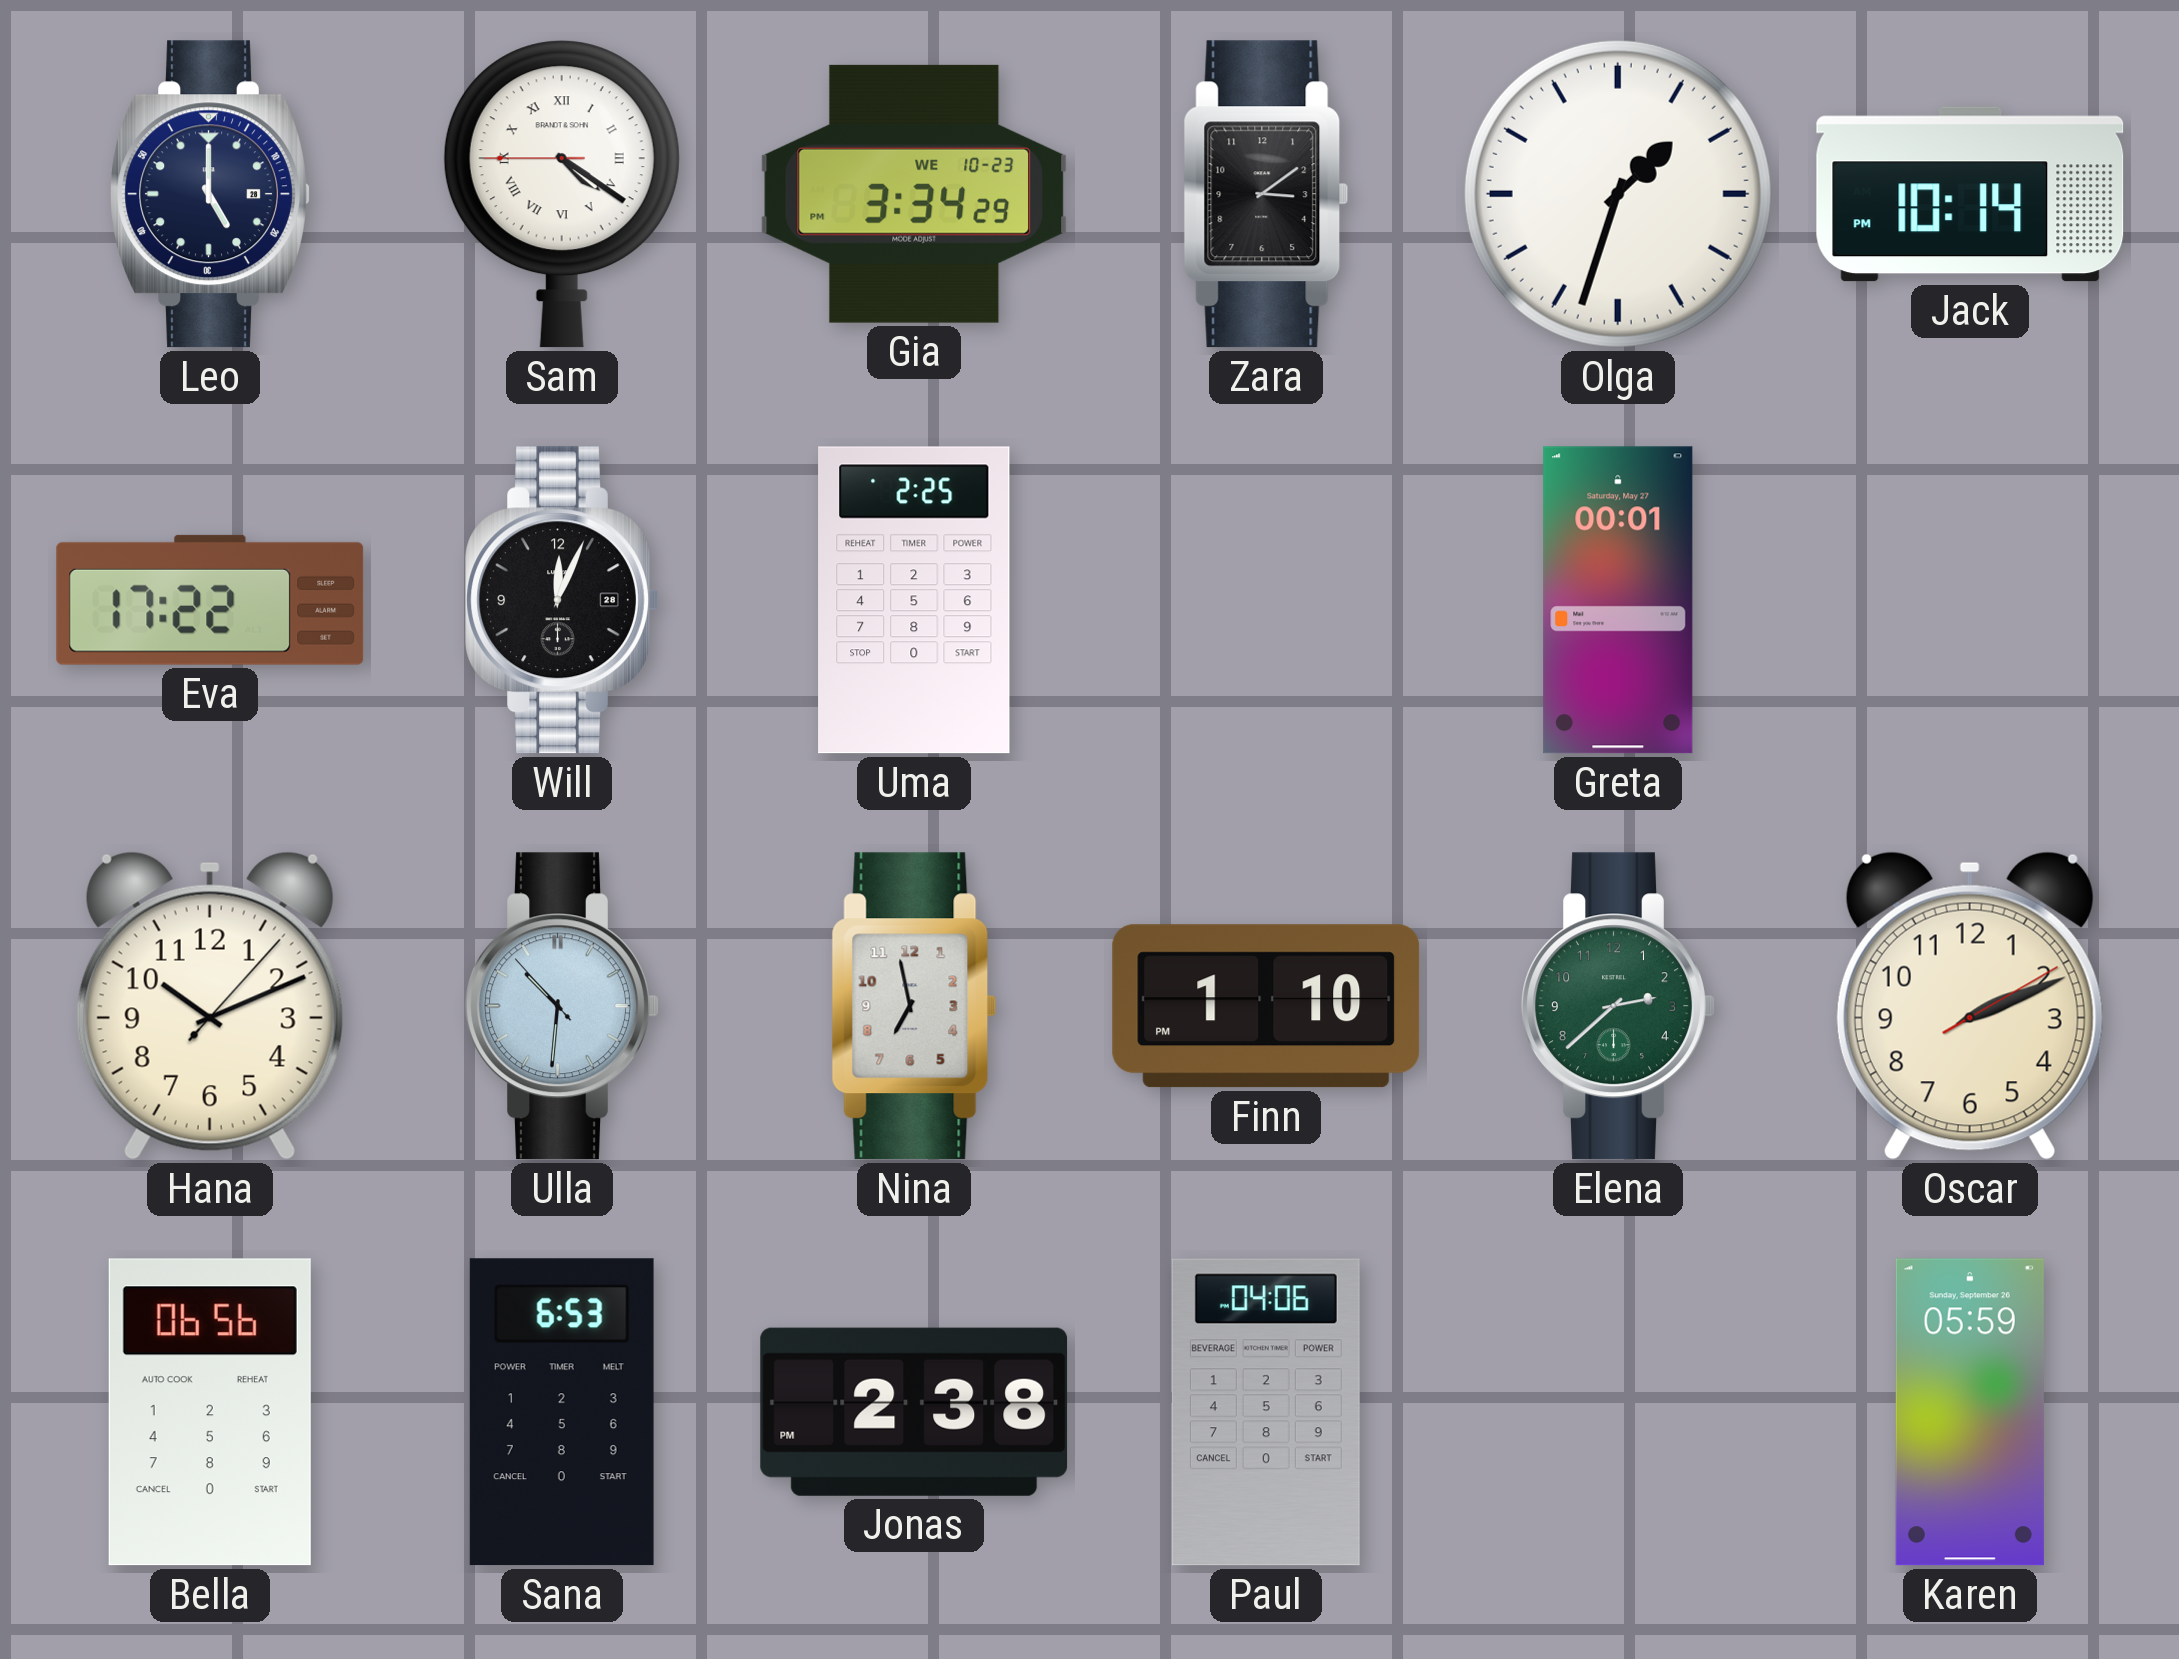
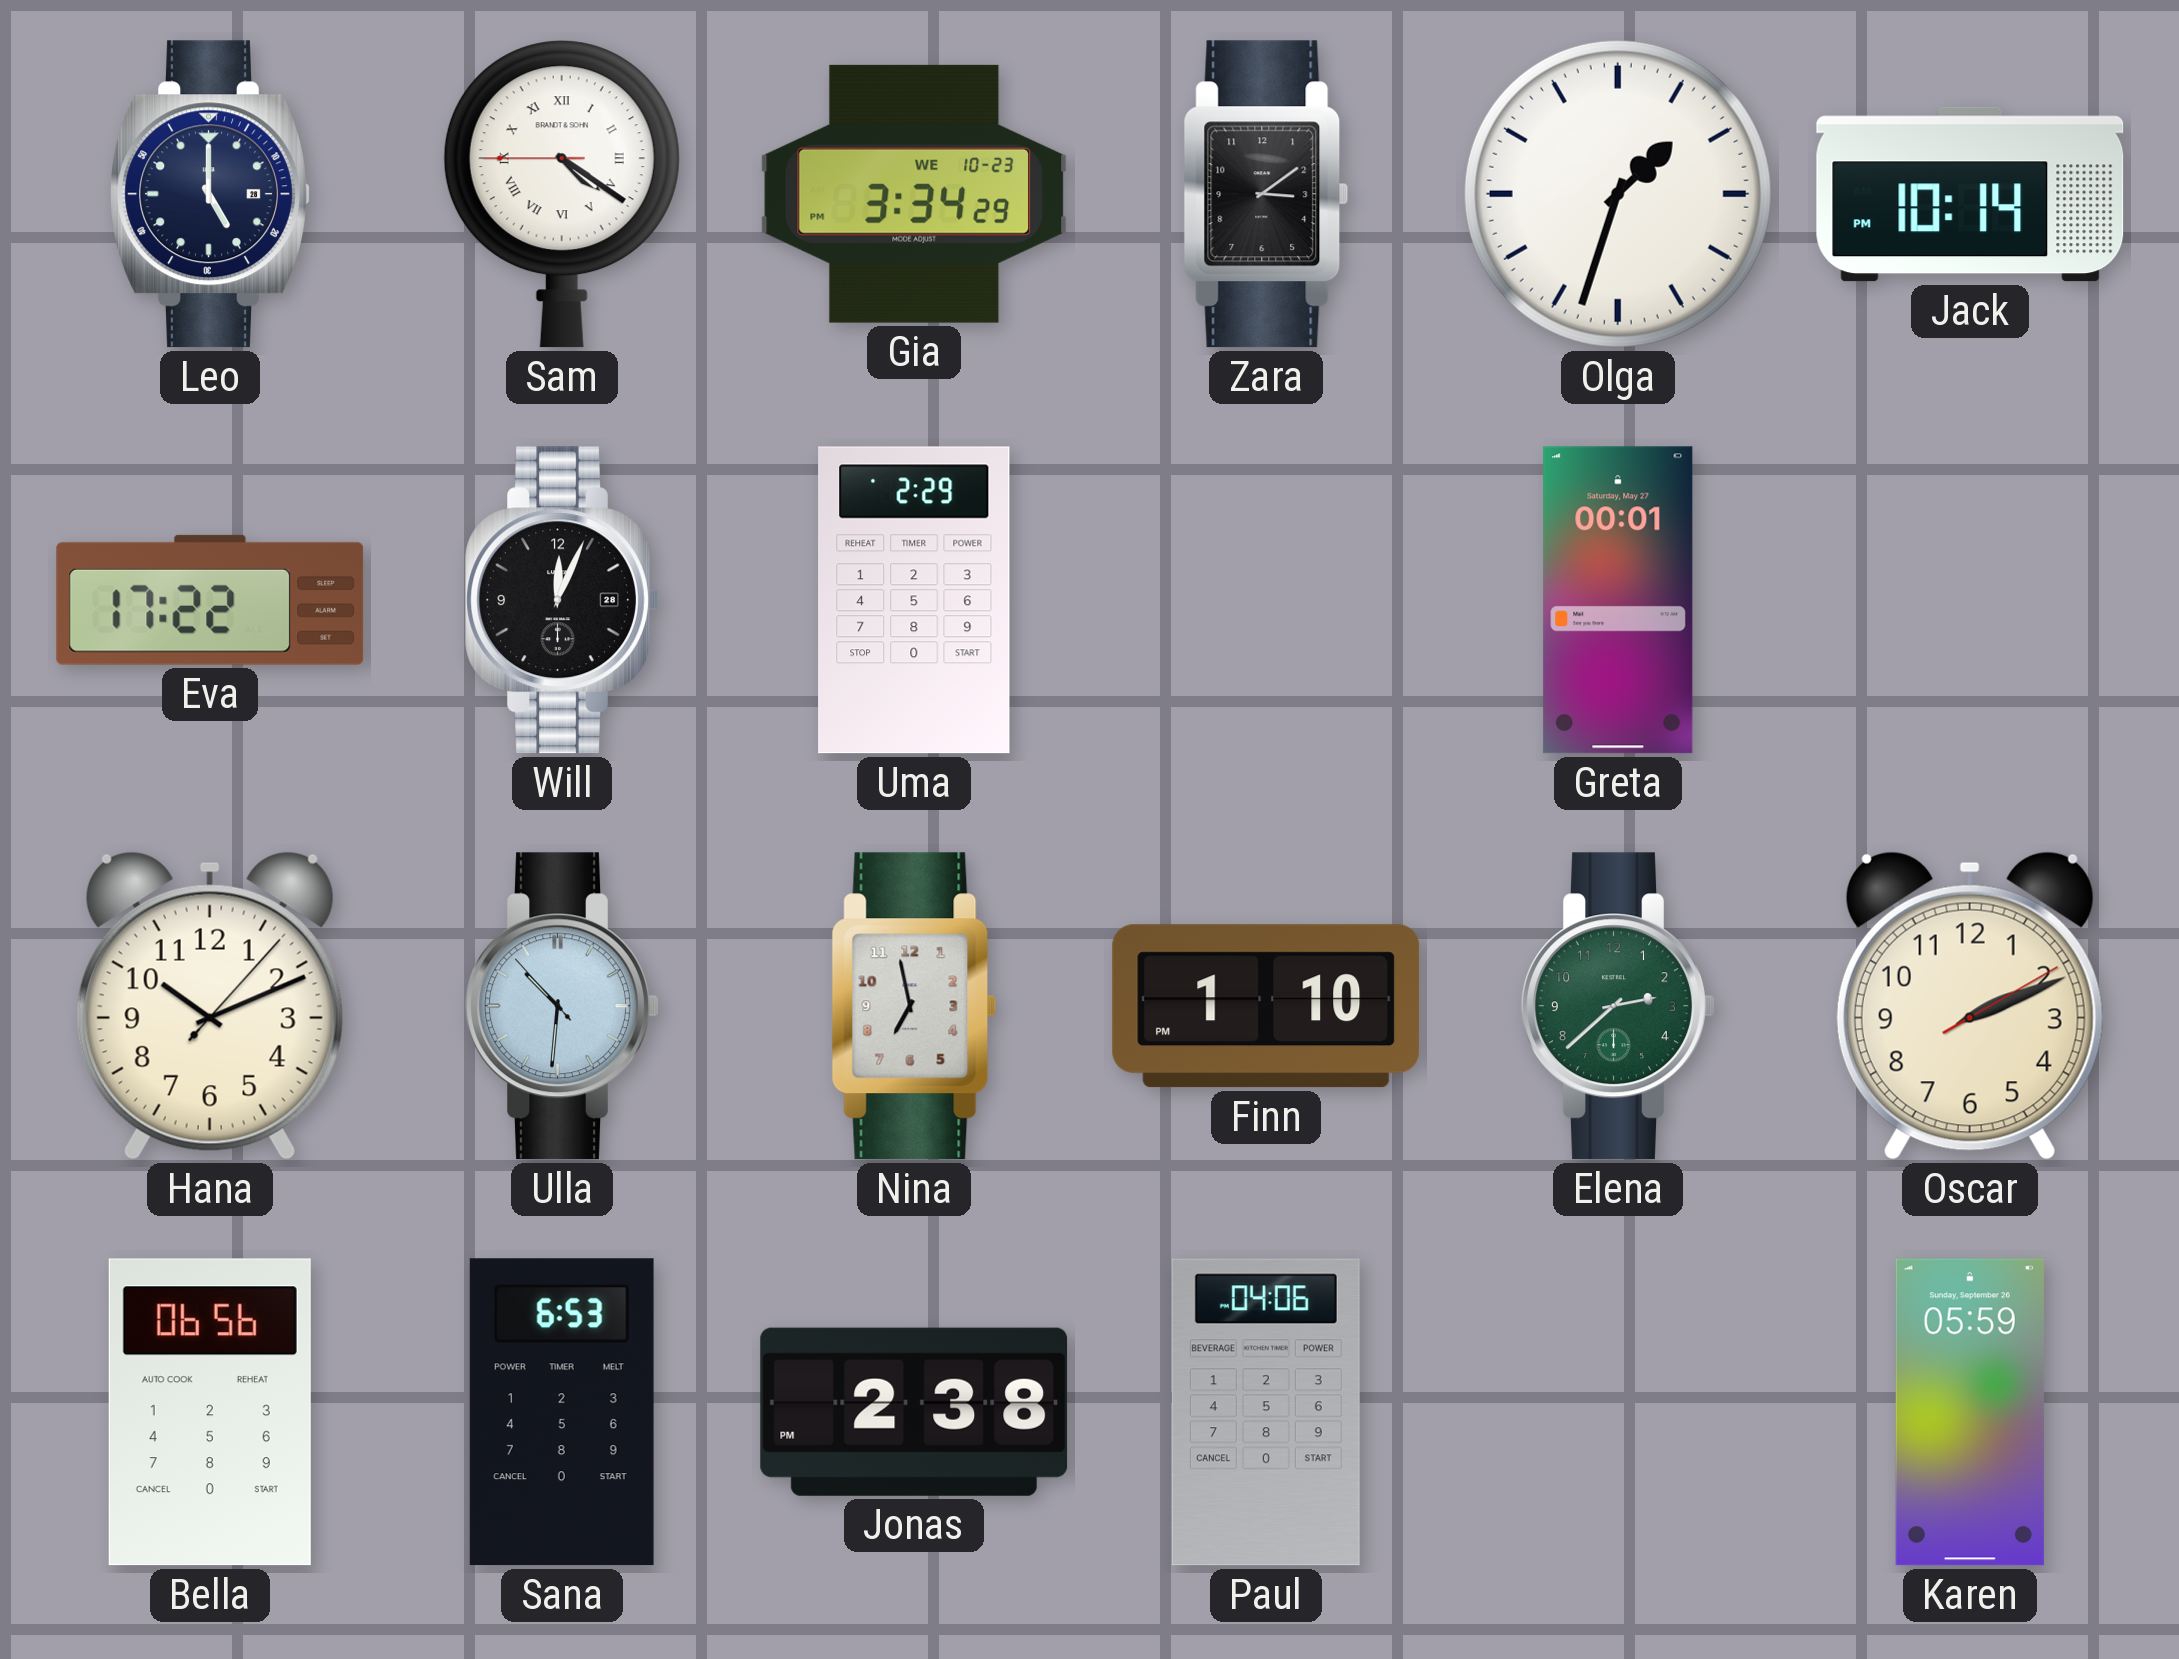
Uma: 2:25 -> 2:29
